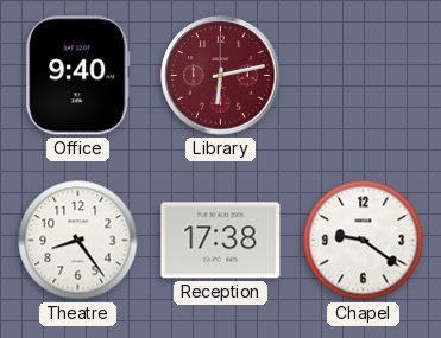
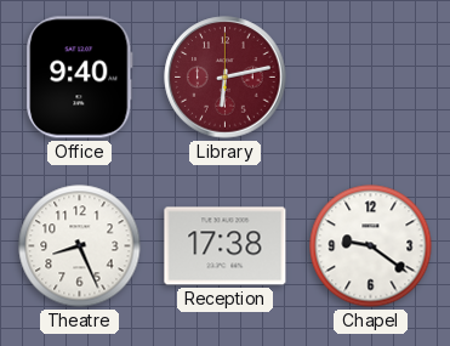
Theatre: 8:24 -> 8:26
